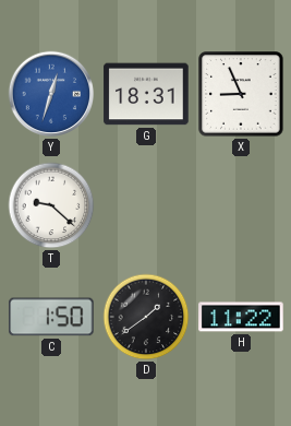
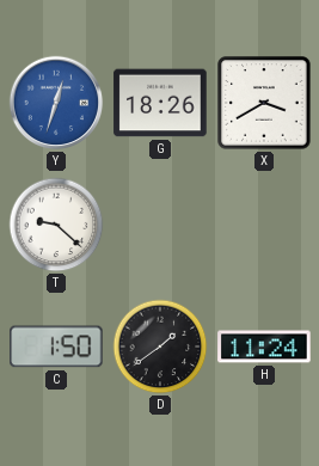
G: 18:31 -> 18:26
X: 8:56 -> 3:40
H: 11:22 -> 11:24
